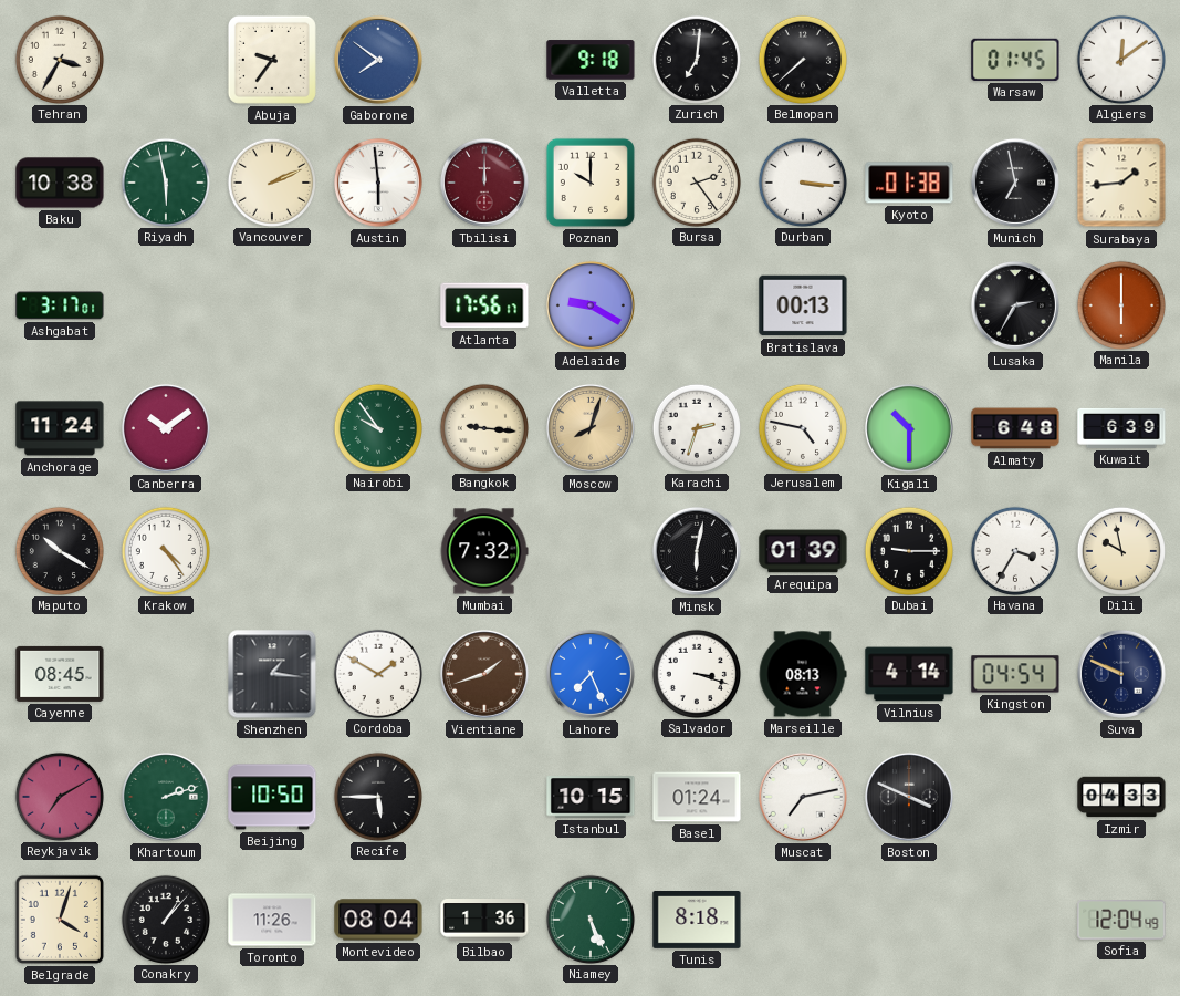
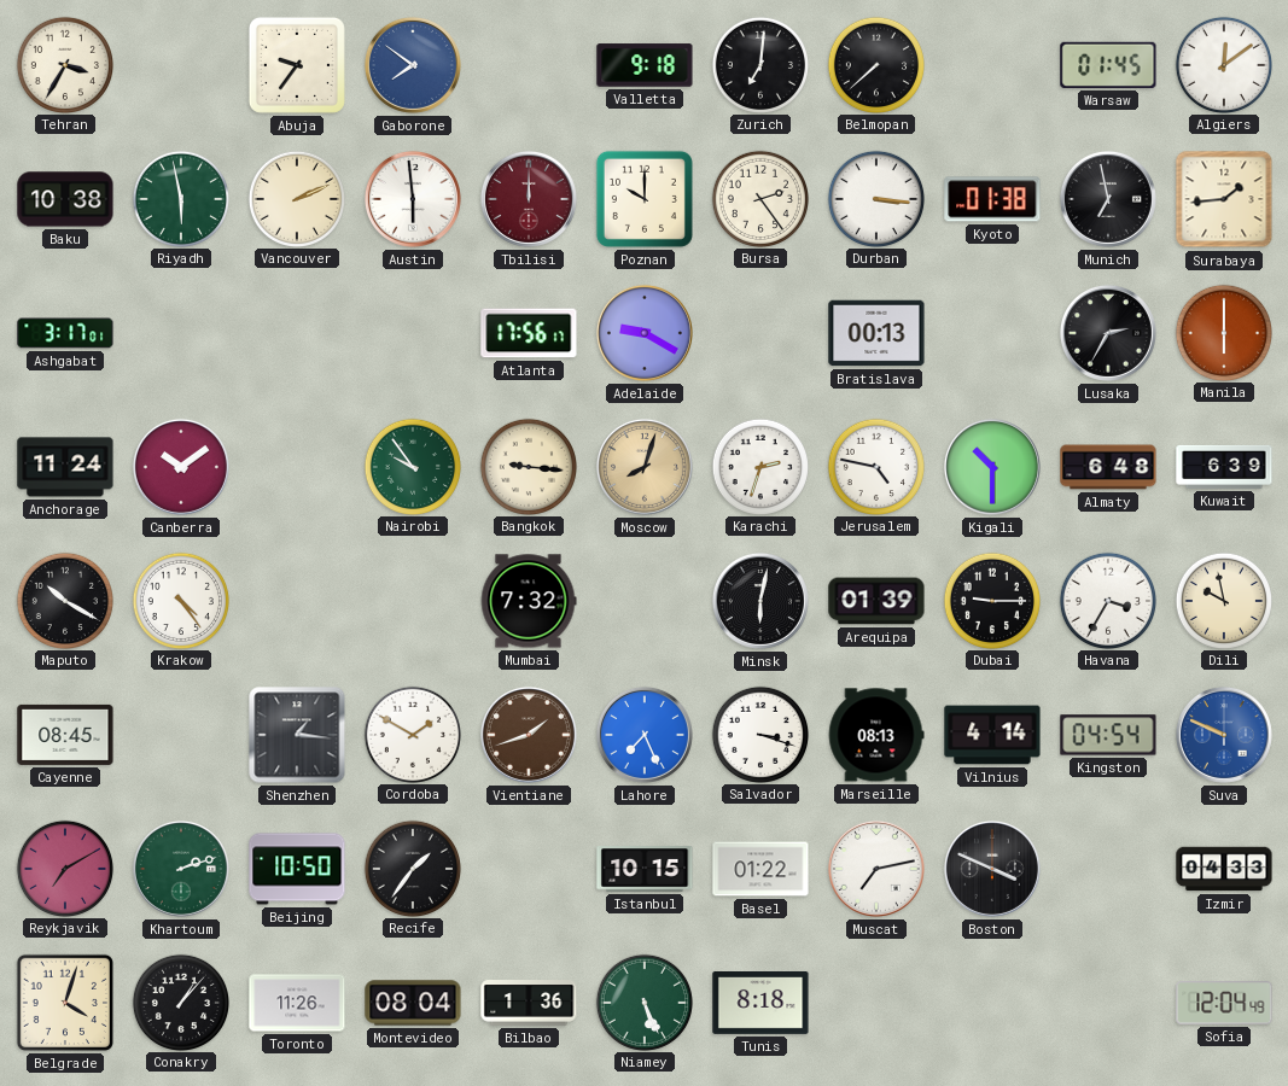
Suva dial: navy -> blue
Recife: 5:45 -> 1:36
Basel: 01:24 -> 01:22
